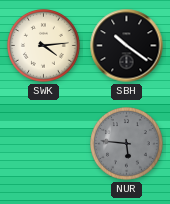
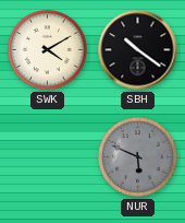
SWK: 4:14 -> 4:10
NUR: 5:46 -> 5:49
